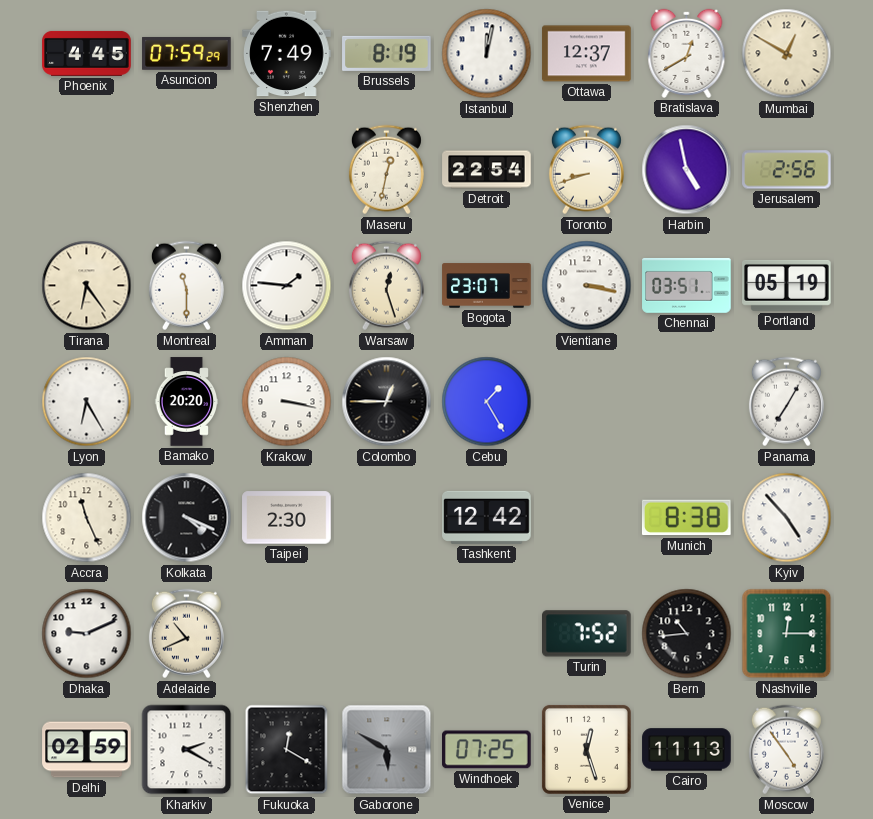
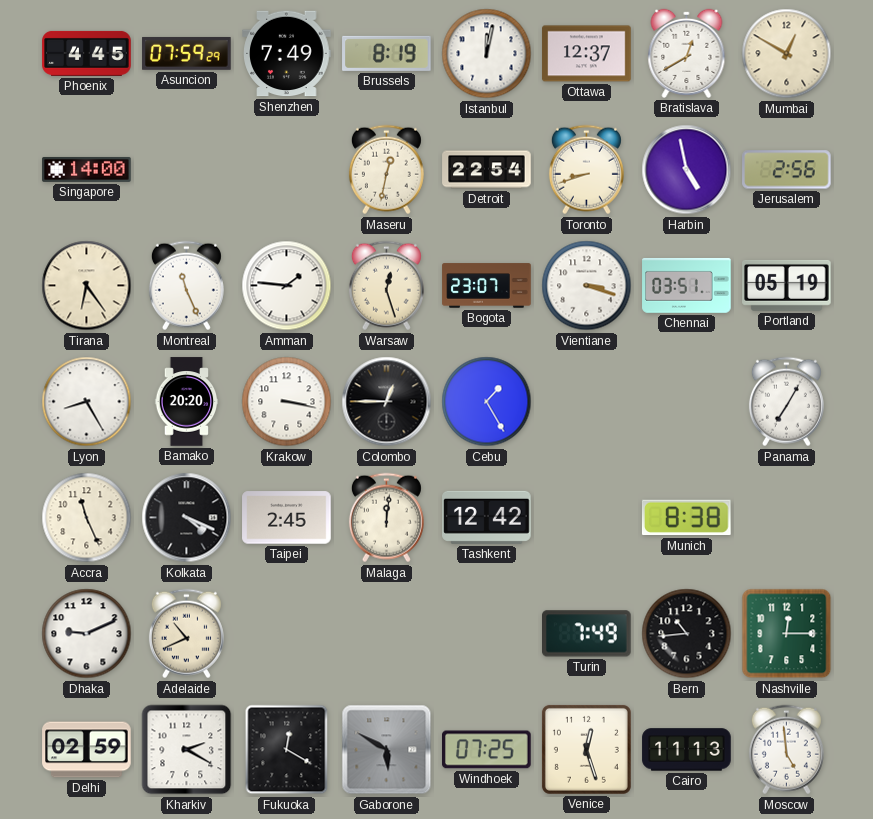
Singapore: none -> 14:00
Montreal: 11:30 -> 11:26
Vientiane: 3:17 -> 3:18
Lyon: 6:25 -> 8:25
Taipei: 2:30 -> 2:45
Malaga: none -> 12:01
Kyiv: 4:53 -> none
Turin: 7:52 -> 7:49
Moscow: 4:54 -> 4:59
